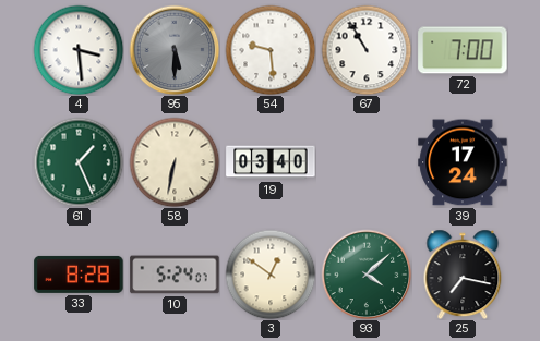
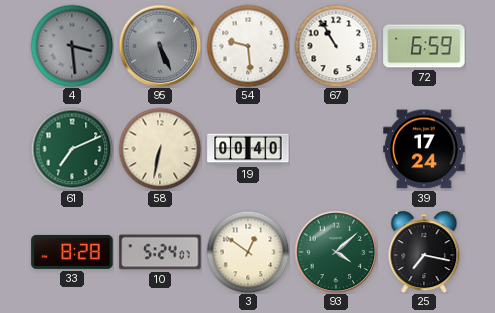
4 dial: white -> grey
95: 5:30 -> 5:26
72: 7:00 -> 6:59
61: 1:26 -> 7:11
19: 03:40 -> 00:40
